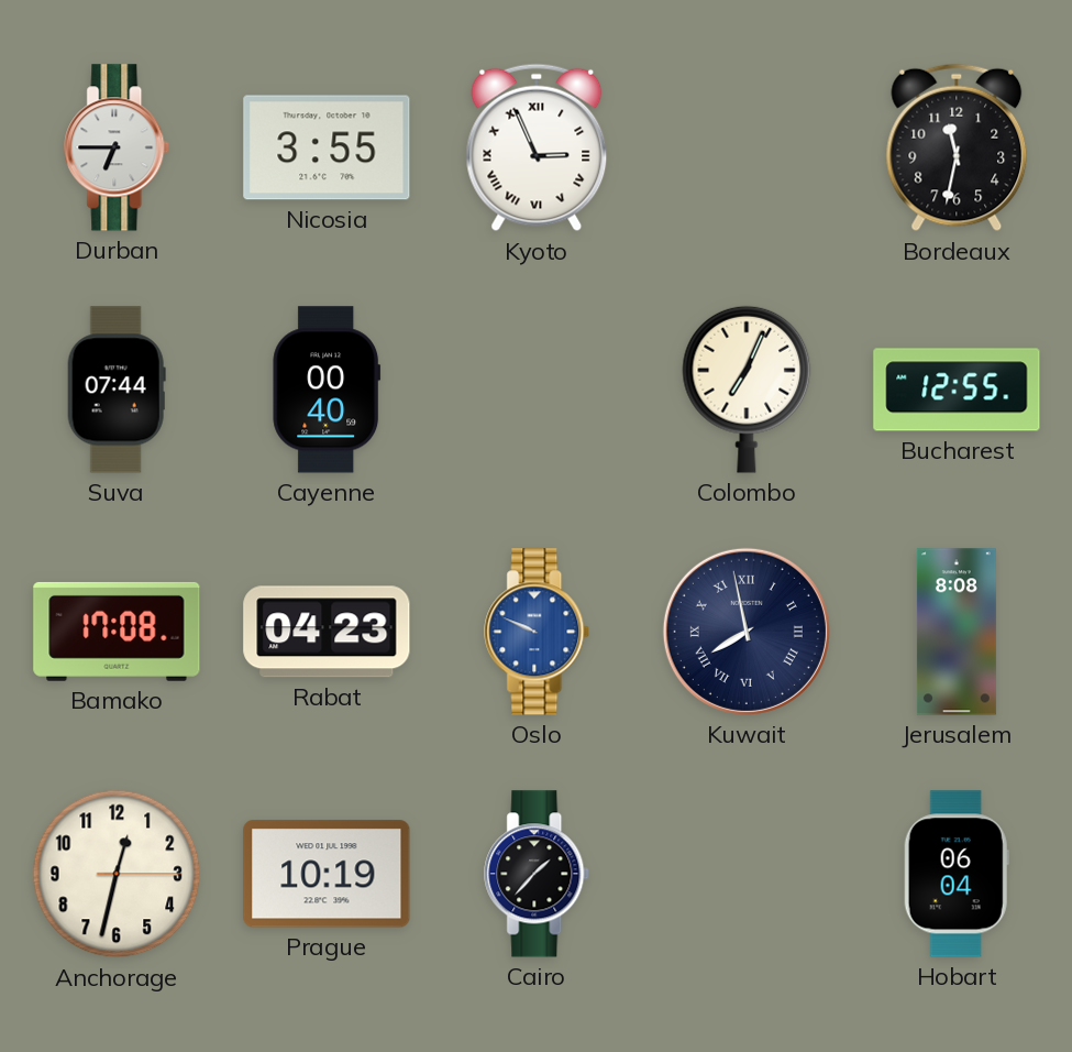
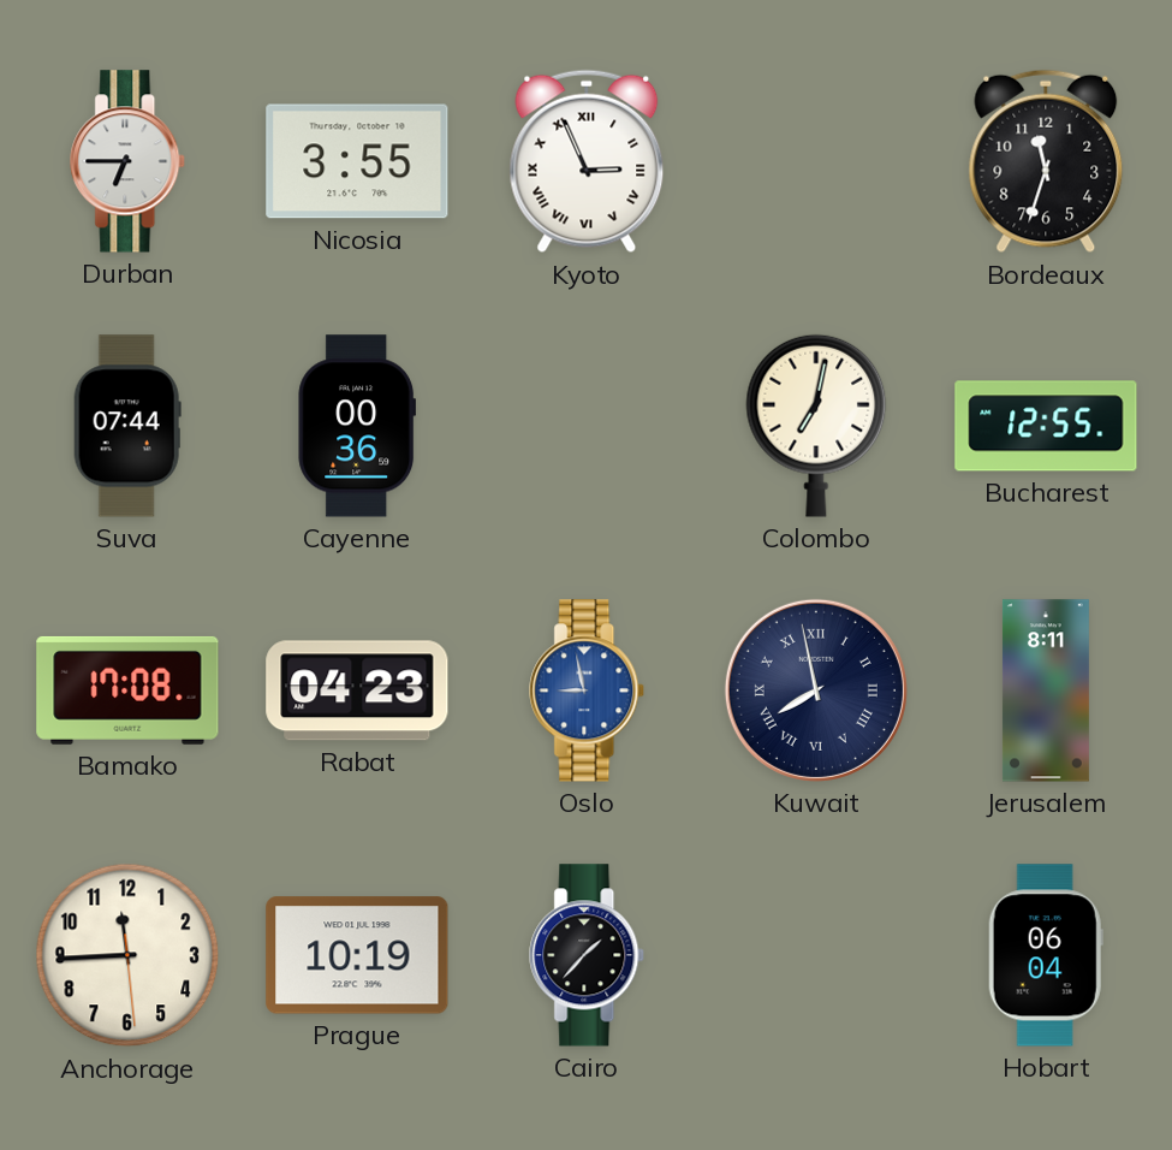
Bordeaux: 11:32 -> 11:33
Cayenne: 00:40 -> 00:36
Colombo: 7:04 -> 7:02
Oslo: 9:49 -> 8:58
Jerusalem: 8:08 -> 8:11
Anchorage: 12:32 -> 11:44
